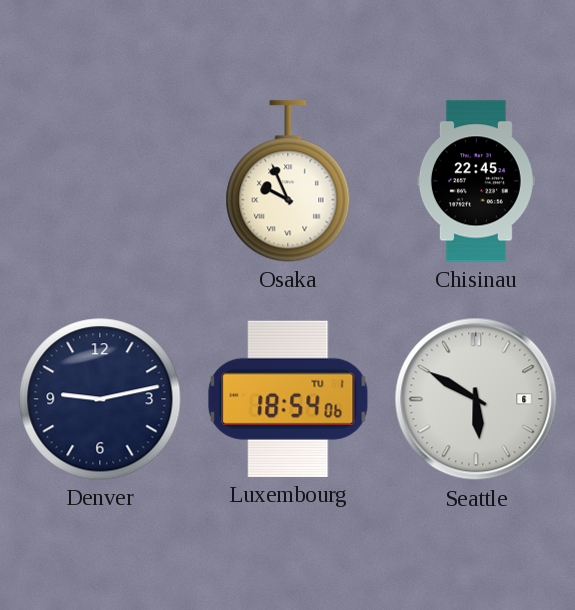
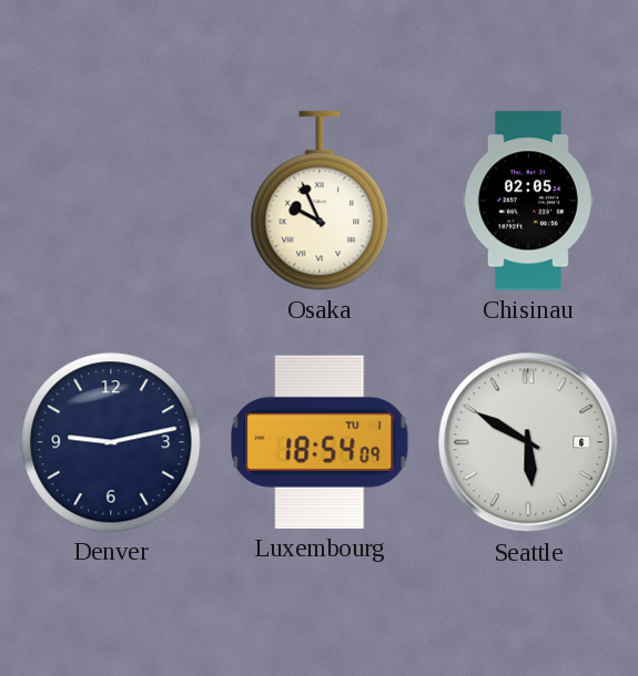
Chisinau: 22:45 -> 02:05
Luxembourg: 18:54:06 -> 18:54:09
